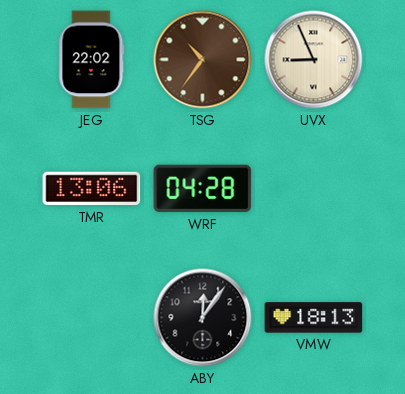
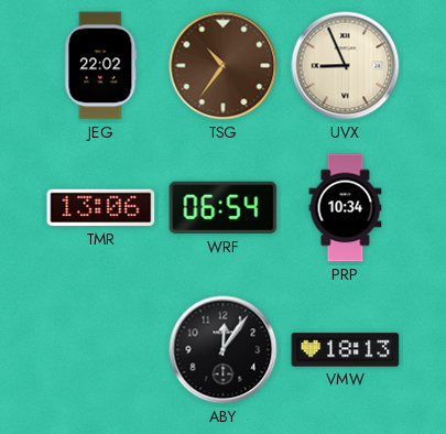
WRF: 04:28 -> 06:54
PRP: none -> 10:34
